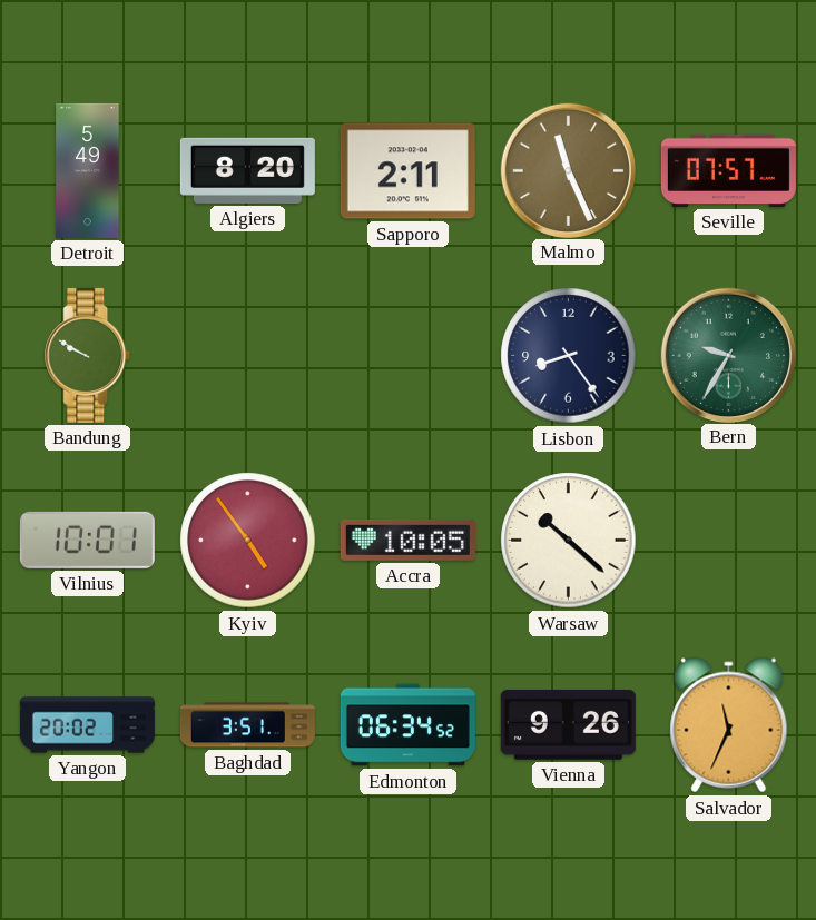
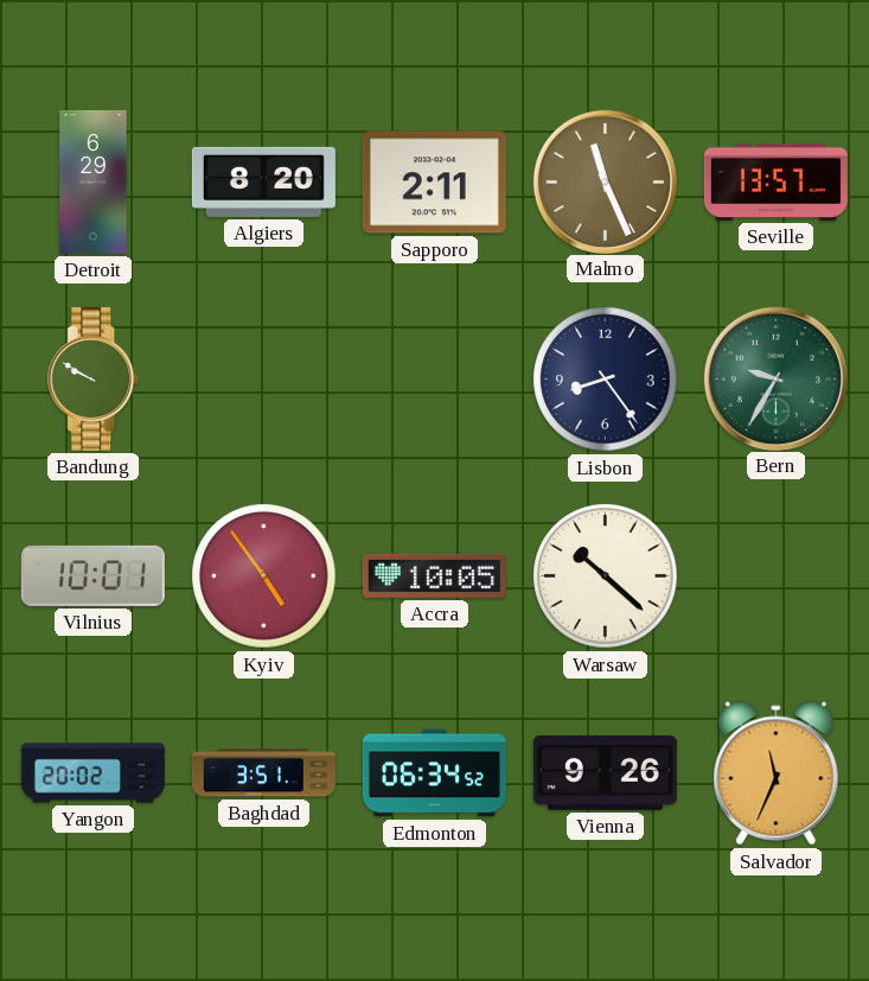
Detroit: 5:49 -> 6:29
Seville: 07:57 -> 13:57
